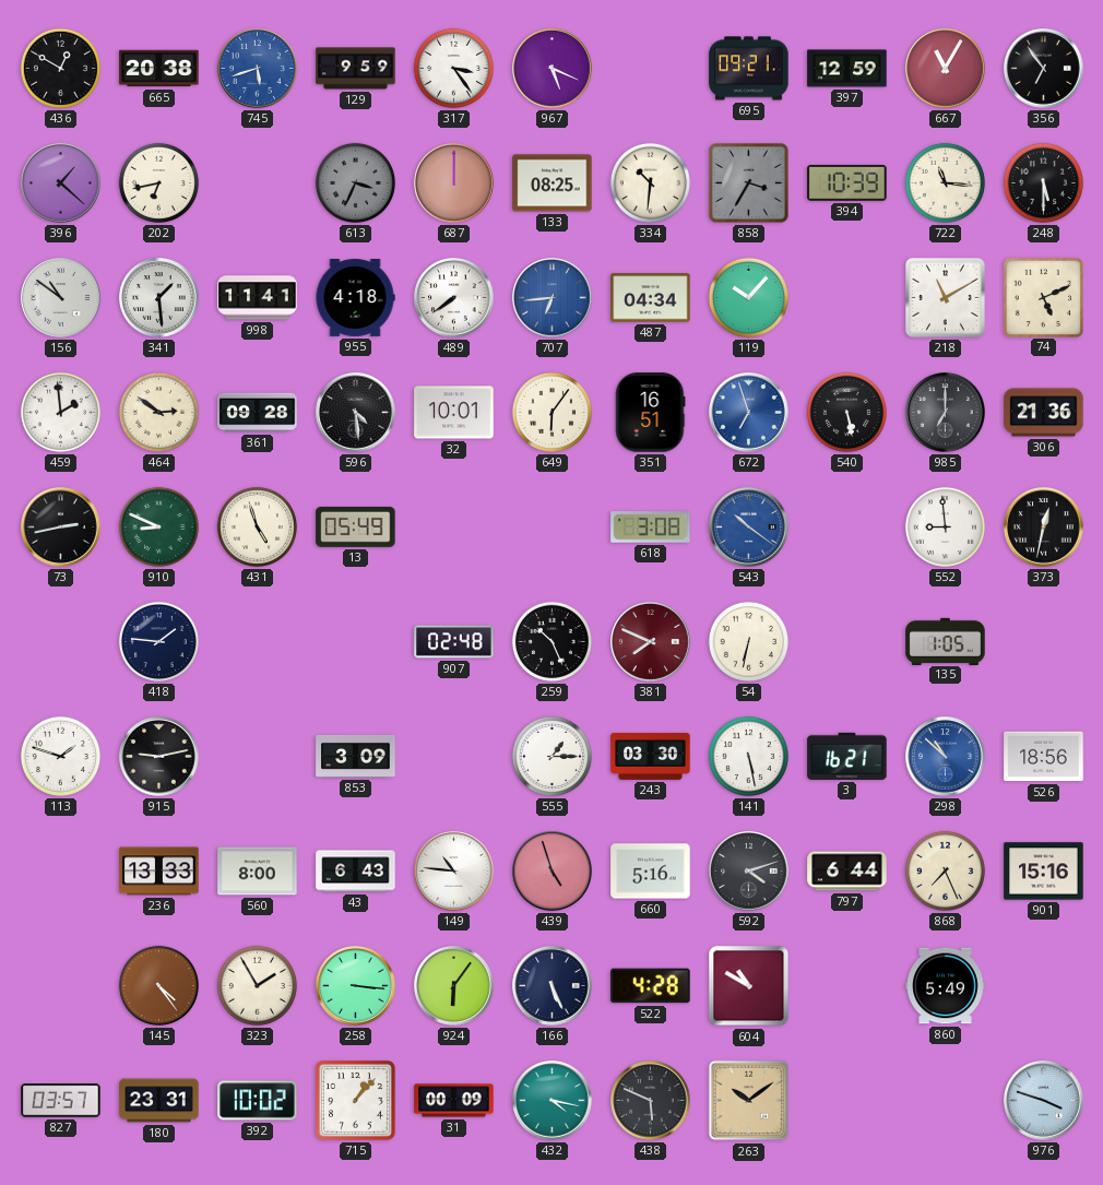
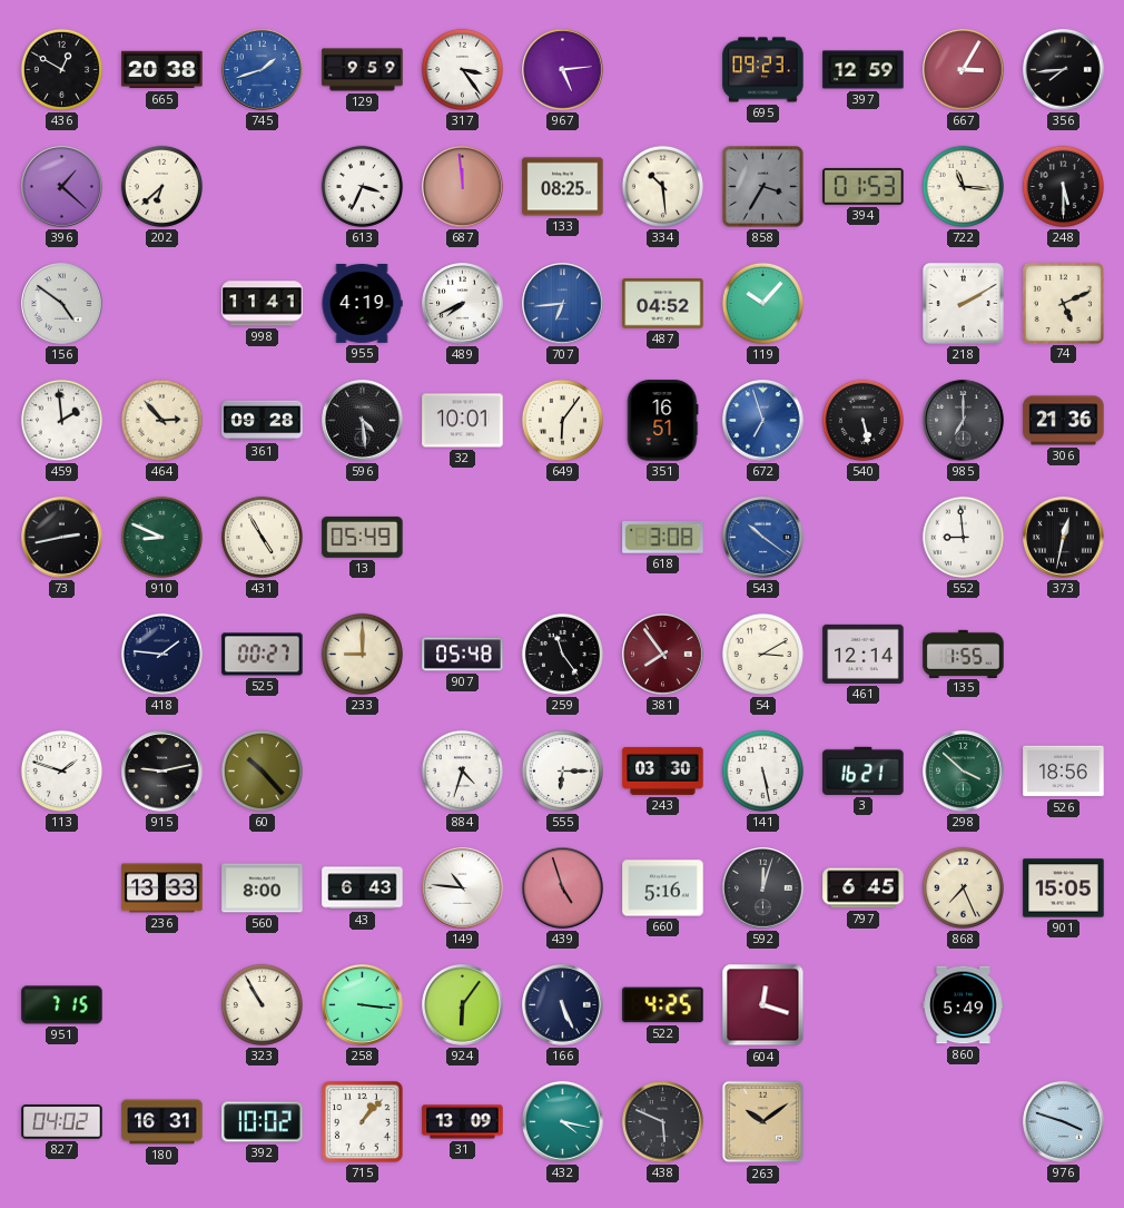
745: 5:42 -> 1:42
967: 5:19 -> 5:14
695: 09:21 -> 09:23
667: 11:05 -> 3:05
356: 6:54 -> 7:44
202: 6:43 -> 6:38
613 dial: grey -> white
687: 12:00 -> 11:59
334: 10:31 -> 10:29
394: 10:39 -> 01:53
156: 10:51 -> 4:51
341: 1:29 -> none
955: 4:18 -> 4:19
489: 7:39 -> 7:41
487: 04:34 -> 04:52
218: 11:10 -> 2:10
464: 2:51 -> 2:53
431: 4:57 -> 4:55
525: none -> 00:27
233: none -> 9:00
907: 02:48 -> 05:48
259: 10:26 -> 11:24
381: 7:49 -> 7:54
54: 6:32 -> 3:10
461: none -> 12:14
135: 1:05 -> 1:55
60: none -> 10:23
853: 3:09 -> none
884: none -> 4:33
555: 1:15 -> 6:15
298: 10:52 -> 3:52
298 dial: blue -> green
592: 4:12 -> 12:03
797: 6:44 -> 6:45
901: 15:16 -> 15:05
951: none -> 7:15
145: 4:24 -> none
323: 1:55 -> 10:55
522: 4:28 -> 4:25
604: 10:50 -> 12:18
827: 03:57 -> 04:02
180: 23:31 -> 16:31
31: 00:09 -> 13:09
